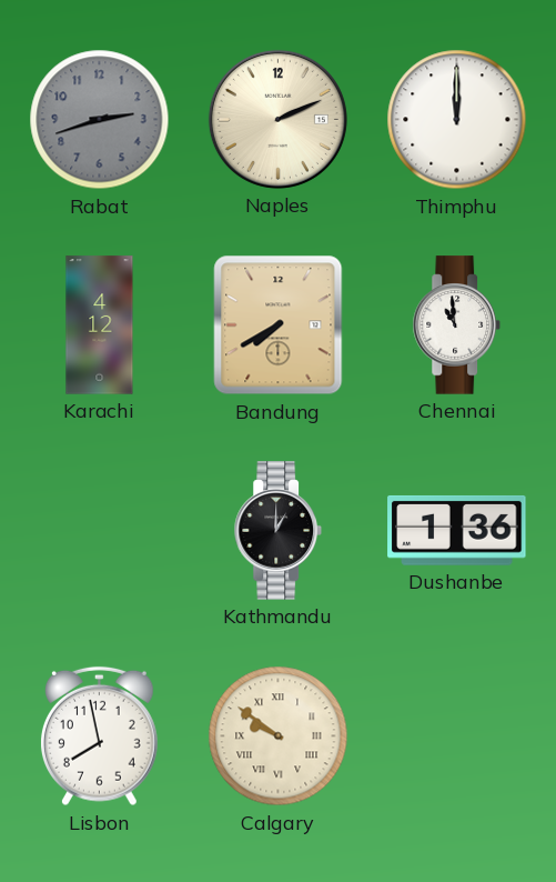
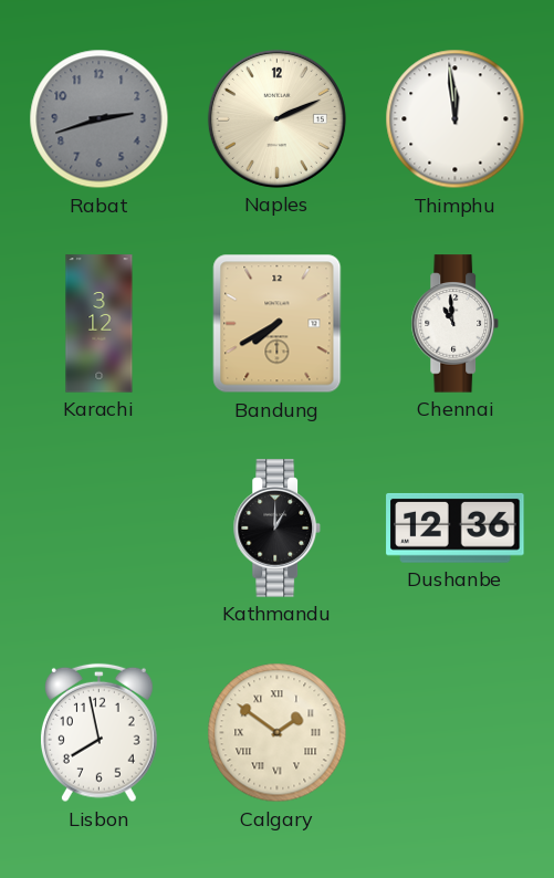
Thimphu: 12:00 -> 11:59
Karachi: 4:12 -> 3:12
Dushanbe: 1:36 -> 12:36
Calgary: 9:51 -> 1:51
